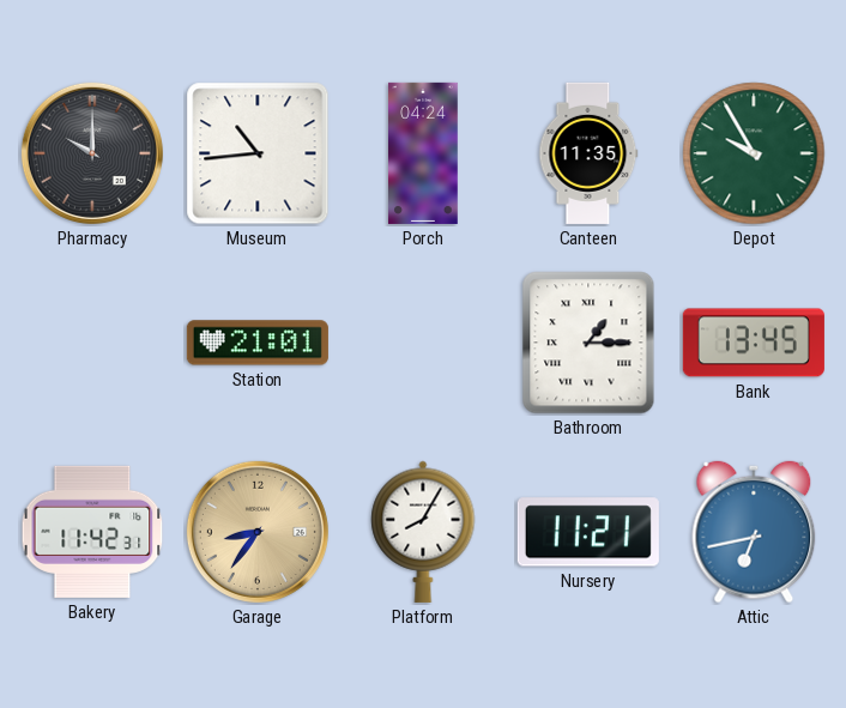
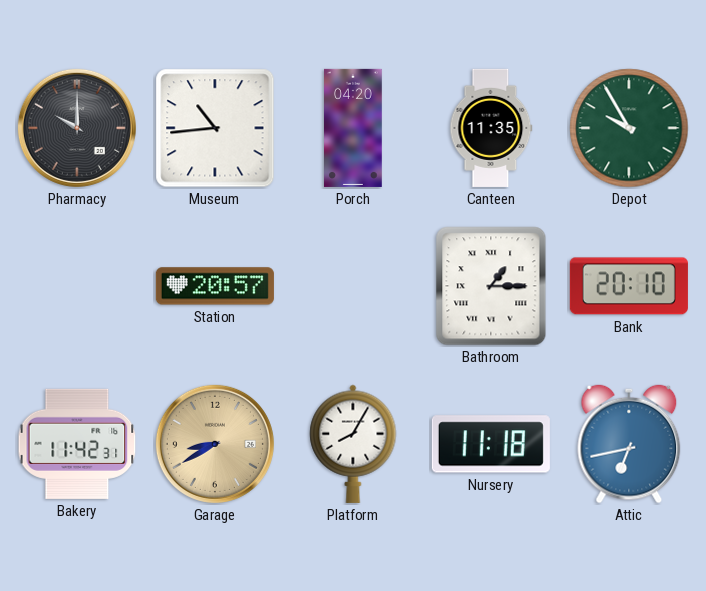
Porch: 04:24 -> 04:20
Station: 21:01 -> 20:57
Bank: 13:45 -> 20:10
Garage: 8:36 -> 8:40
Nursery: 11:21 -> 11:18
